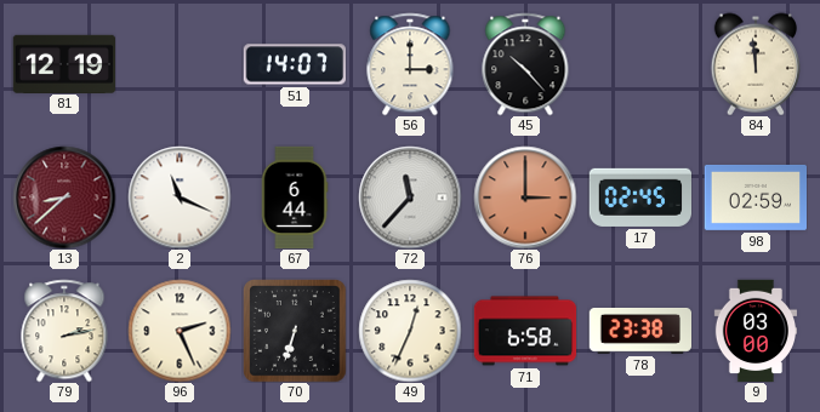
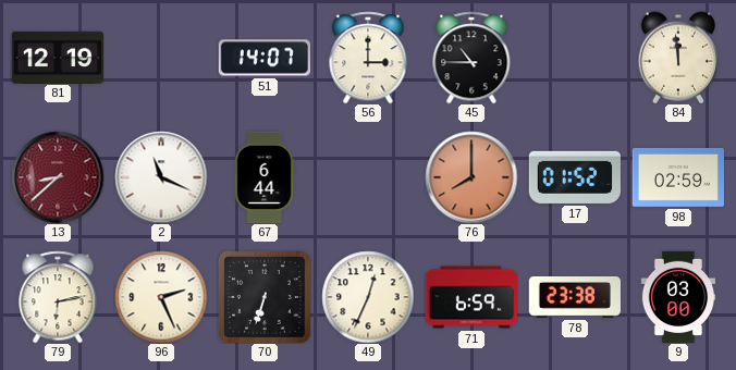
45: 10:23 -> 10:45
72: 11:37 -> none
76: 3:00 -> 8:00
17: 02:45 -> 01:52
79: 2:13 -> 6:13
71: 6:58 -> 6:59
